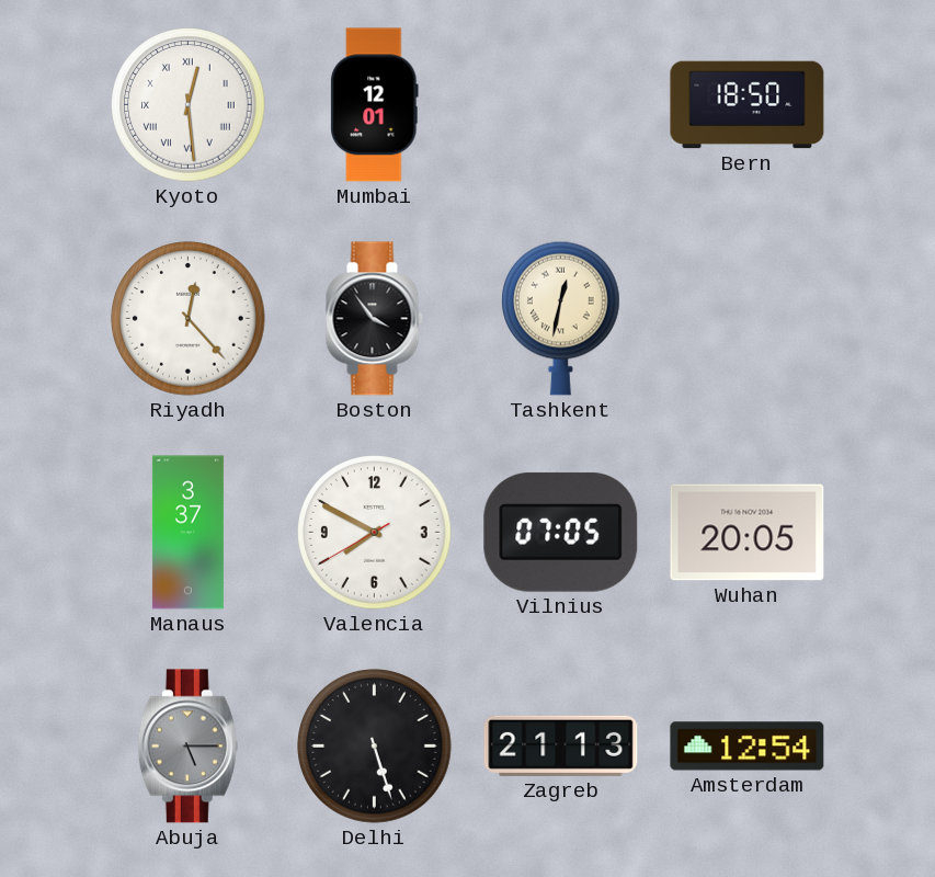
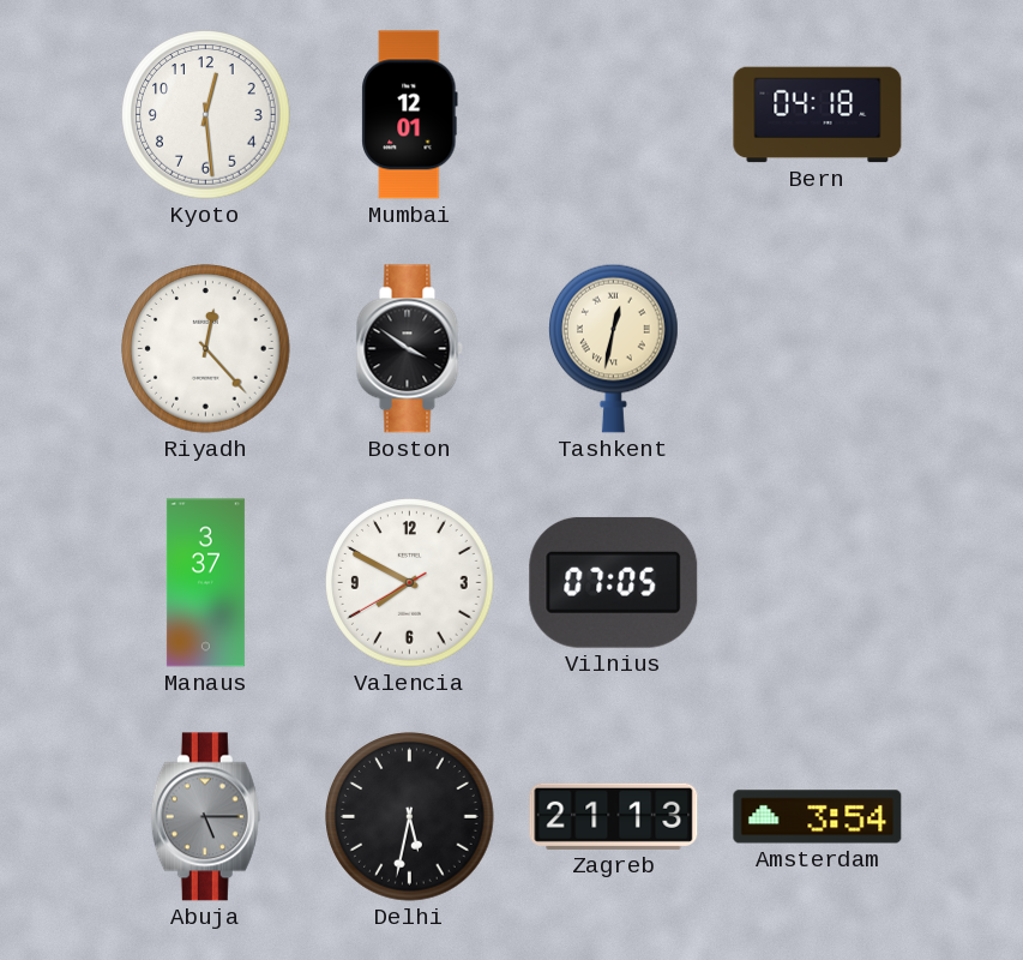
Kyoto numerals: Roman -> Arabic
Bern: 18:50 -> 04:18
Boston: 3:54 -> 3:51
Wuhan: 20:05 -> none
Delhi: 5:27 -> 5:32
Amsterdam: 12:54 -> 3:54
